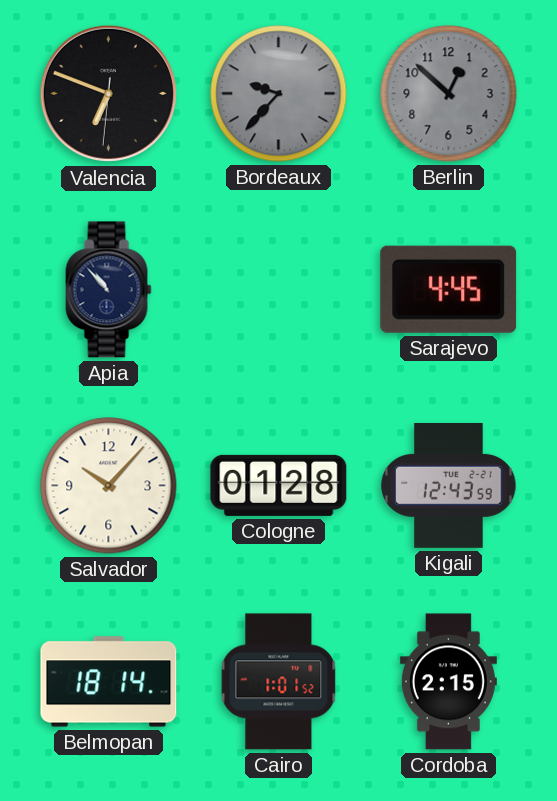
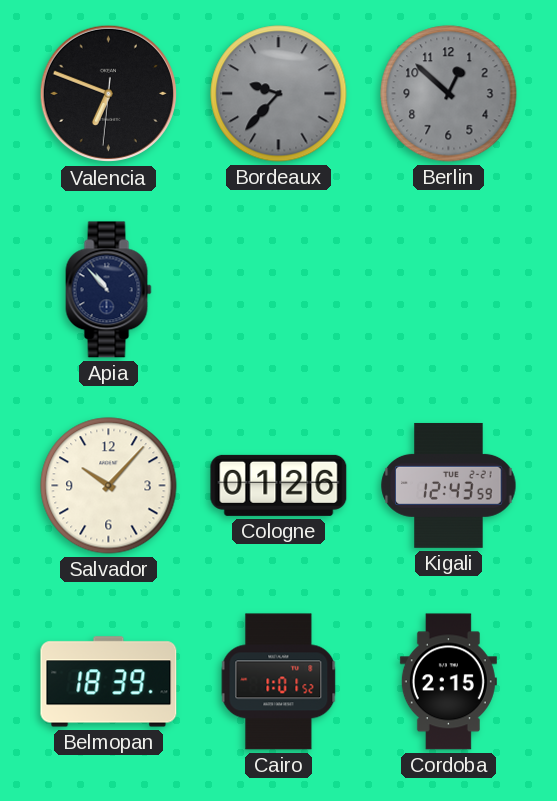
Sarajevo: 4:45 -> none
Cologne: 01:28 -> 01:26
Belmopan: 18:14 -> 18:39
